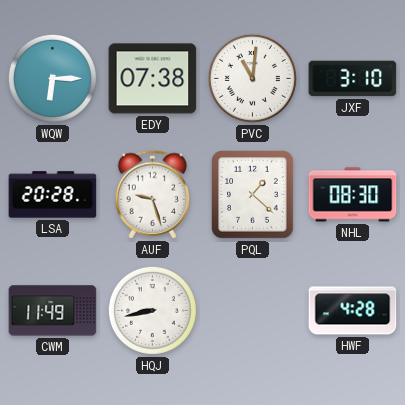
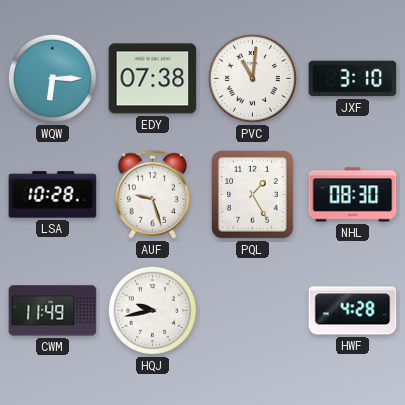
LSA: 20:28 -> 10:28
PQL: 1:22 -> 1:25
HQJ: 8:43 -> 9:43
